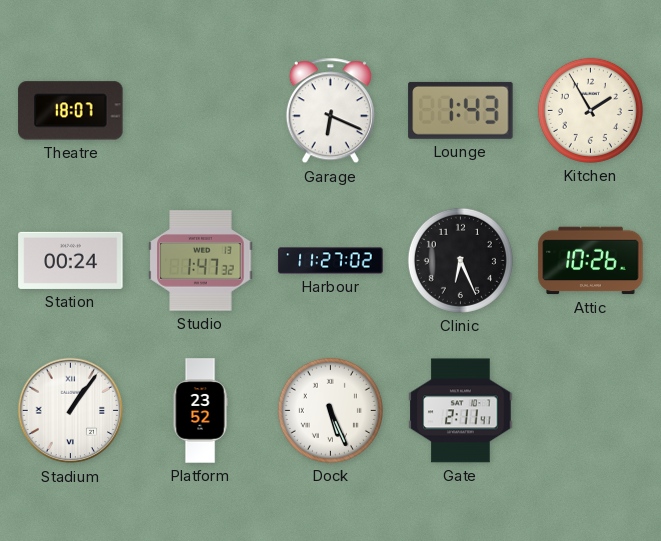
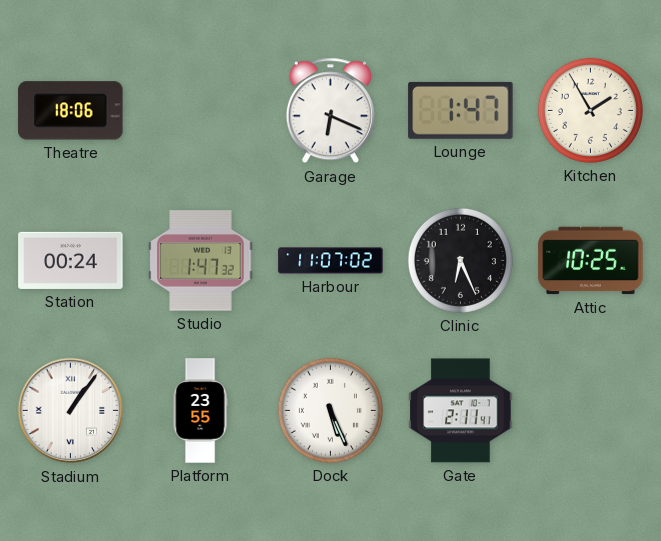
Theatre: 18:07 -> 18:06
Lounge: 1:43 -> 1:47
Harbour: 11:27 -> 11:07
Attic: 10:26 -> 10:25
Platform: 23:52 -> 23:55
